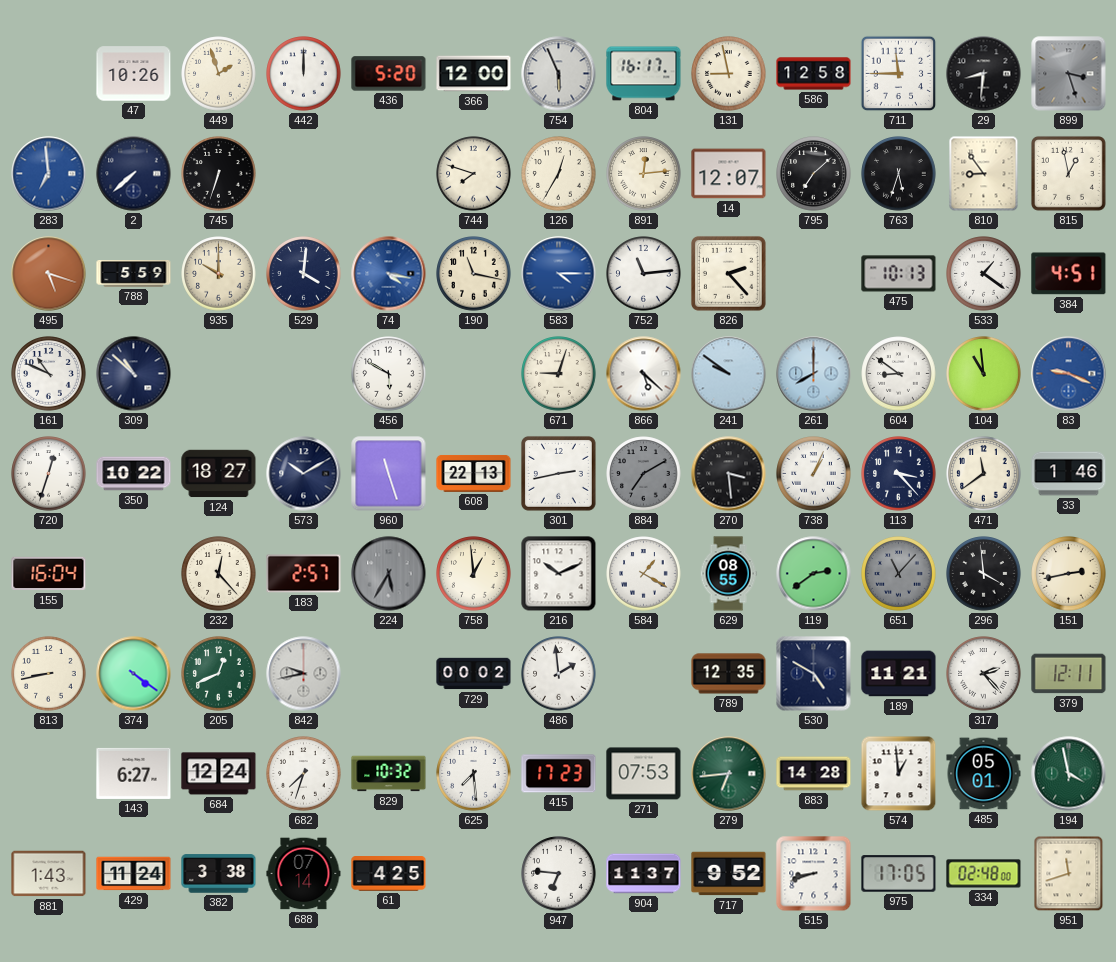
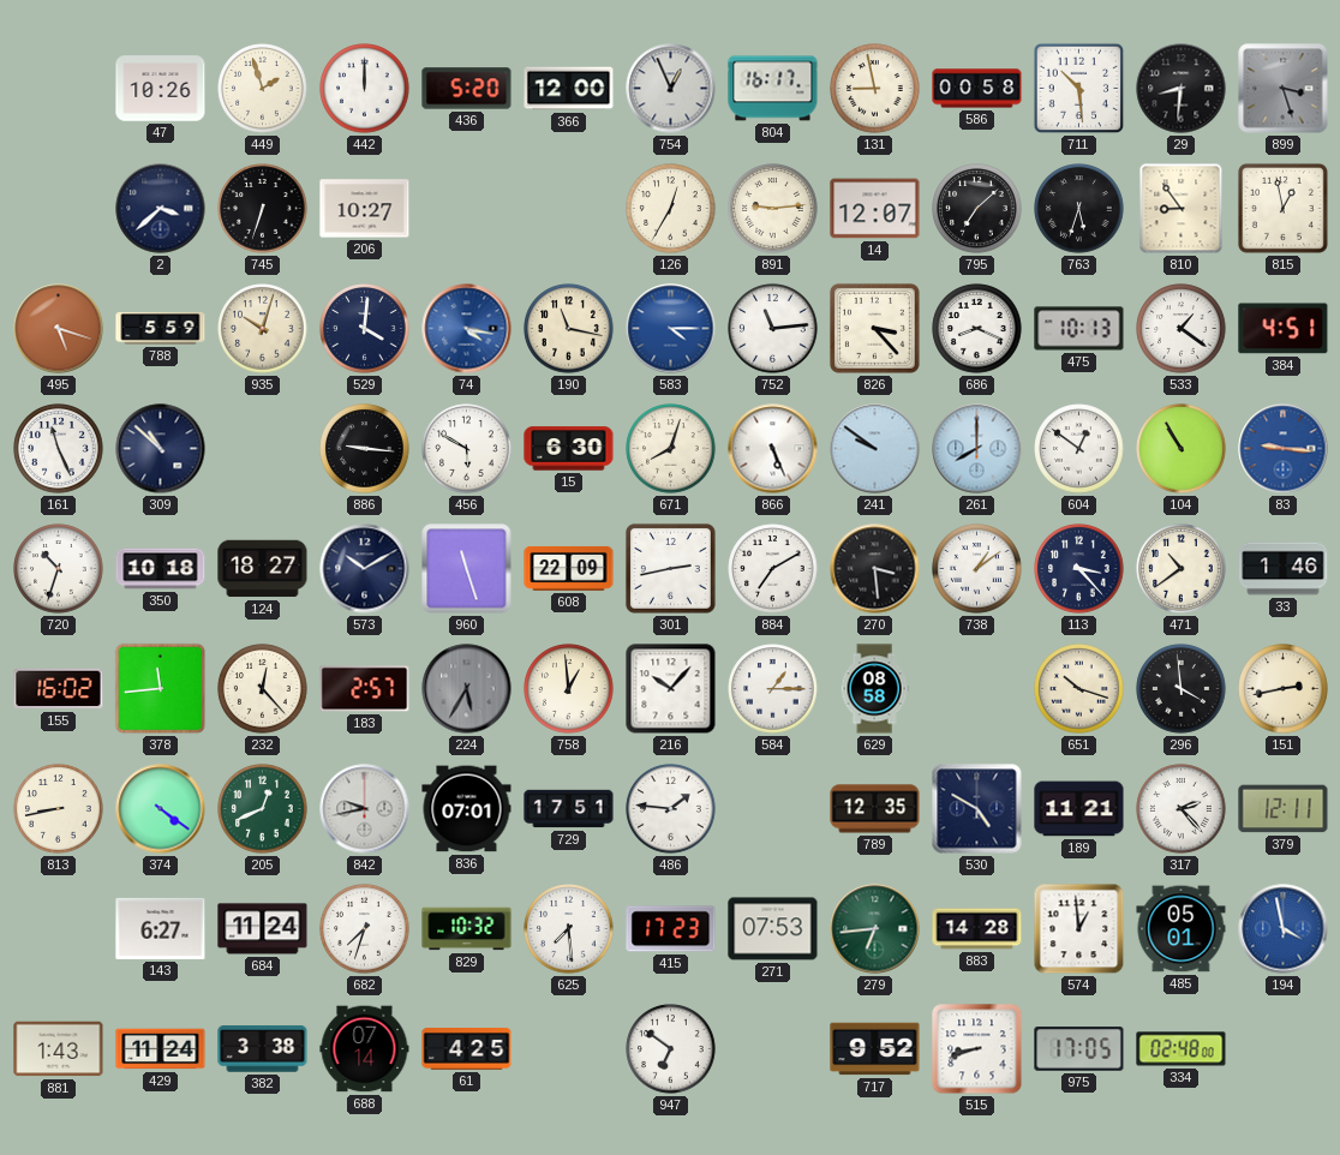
754: 5:56 -> 12:56
586: 12:58 -> 00:58
711: 11:45 -> 10:29
283: 6:59 -> none
2: 7:38 -> 3:38
206: none -> 10:27
744: 7:48 -> none
891: 12:14 -> 9:14
935: 10:00 -> 10:03
826: 2:23 -> 3:23
686: none -> 8:19
161: 10:49 -> 11:26
886: none -> 9:16
15: none -> 6:30
671: 9:03 -> 8:03
866: 5:22 -> 5:26
604: 8:51 -> 12:51
104: 10:59 -> 10:55
83: 9:19 -> 9:16
720: 12:33 -> 10:33
350: 10:22 -> 10:18
608: 22:13 -> 22:09
884 dial: grey -> white
738: 1:04 -> 1:09
471: 11:39 -> 10:39
155: 16:04 -> 16:02
378: none -> 11:44
216: 10:11 -> 10:07
584: 1:20 -> 1:15
629: 08:55 -> 08:58
119: 2:39 -> none
651: 11:07 -> 10:18
651 dial: grey -> cream
836: none -> 07:01
729: 00:02 -> 17:51
486: 1:59 -> 1:46
684: 12:24 -> 11:24
194 dial: green -> blue
947: 6:46 -> 6:51
904: 11:37 -> none
951: 11:42 -> none
